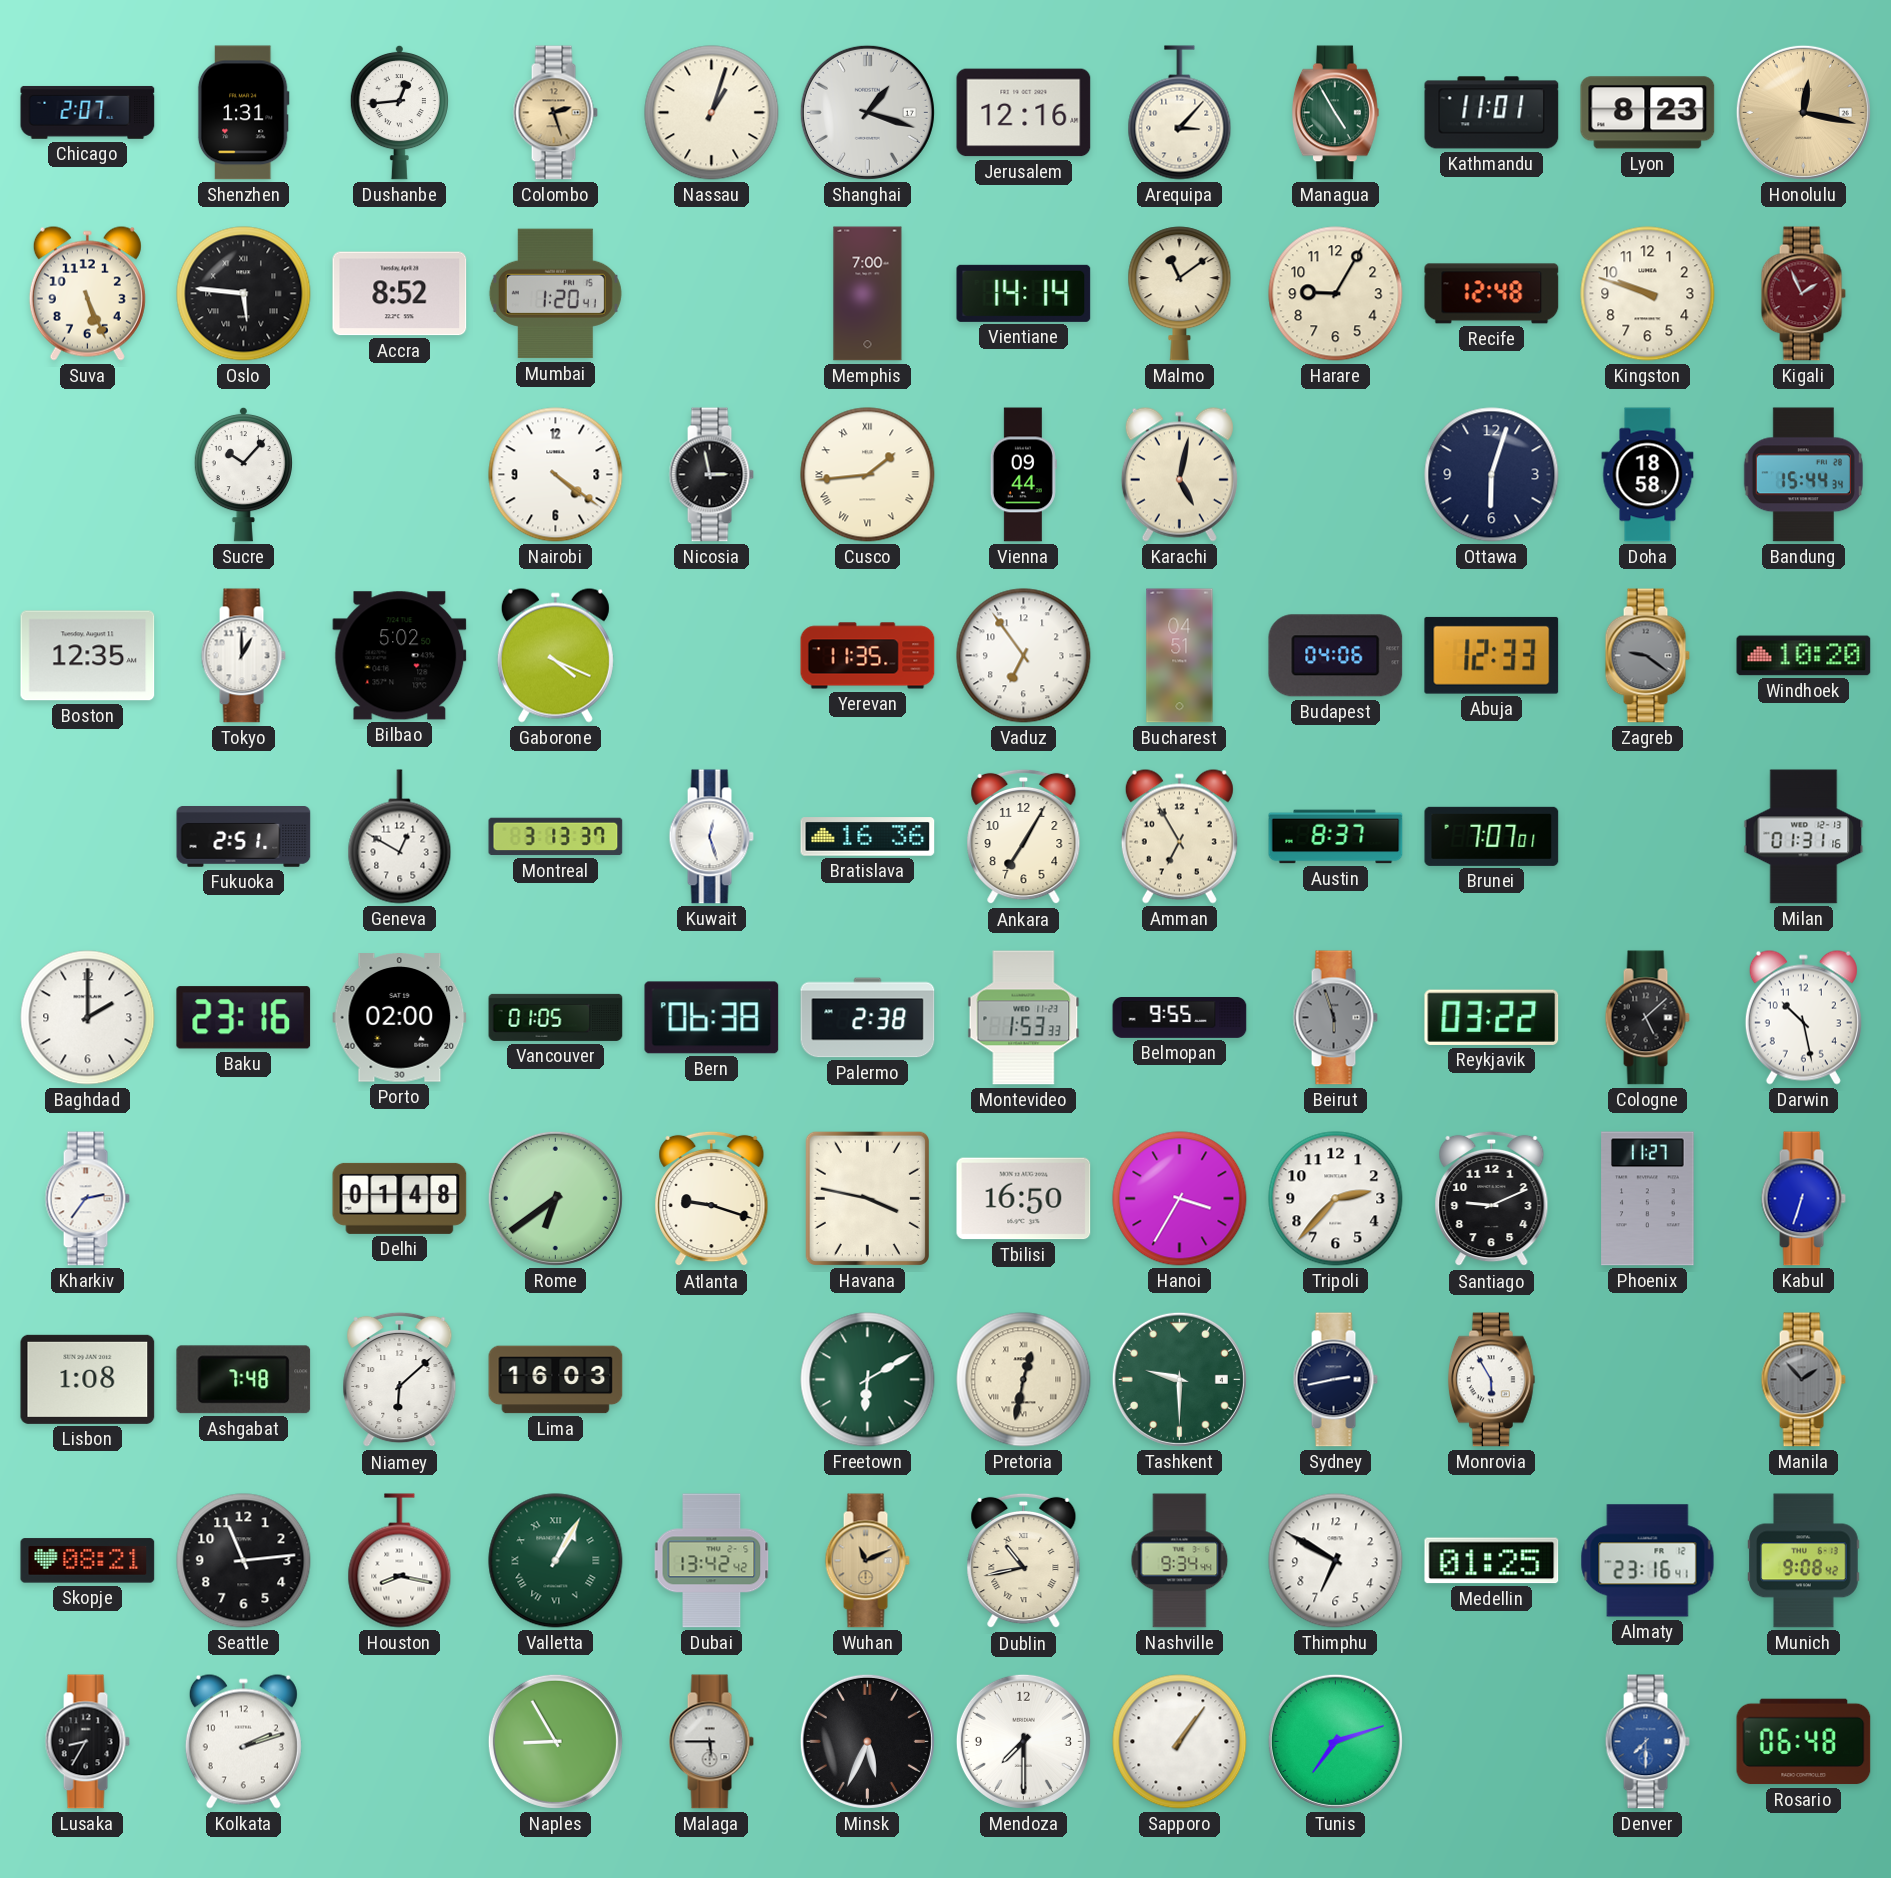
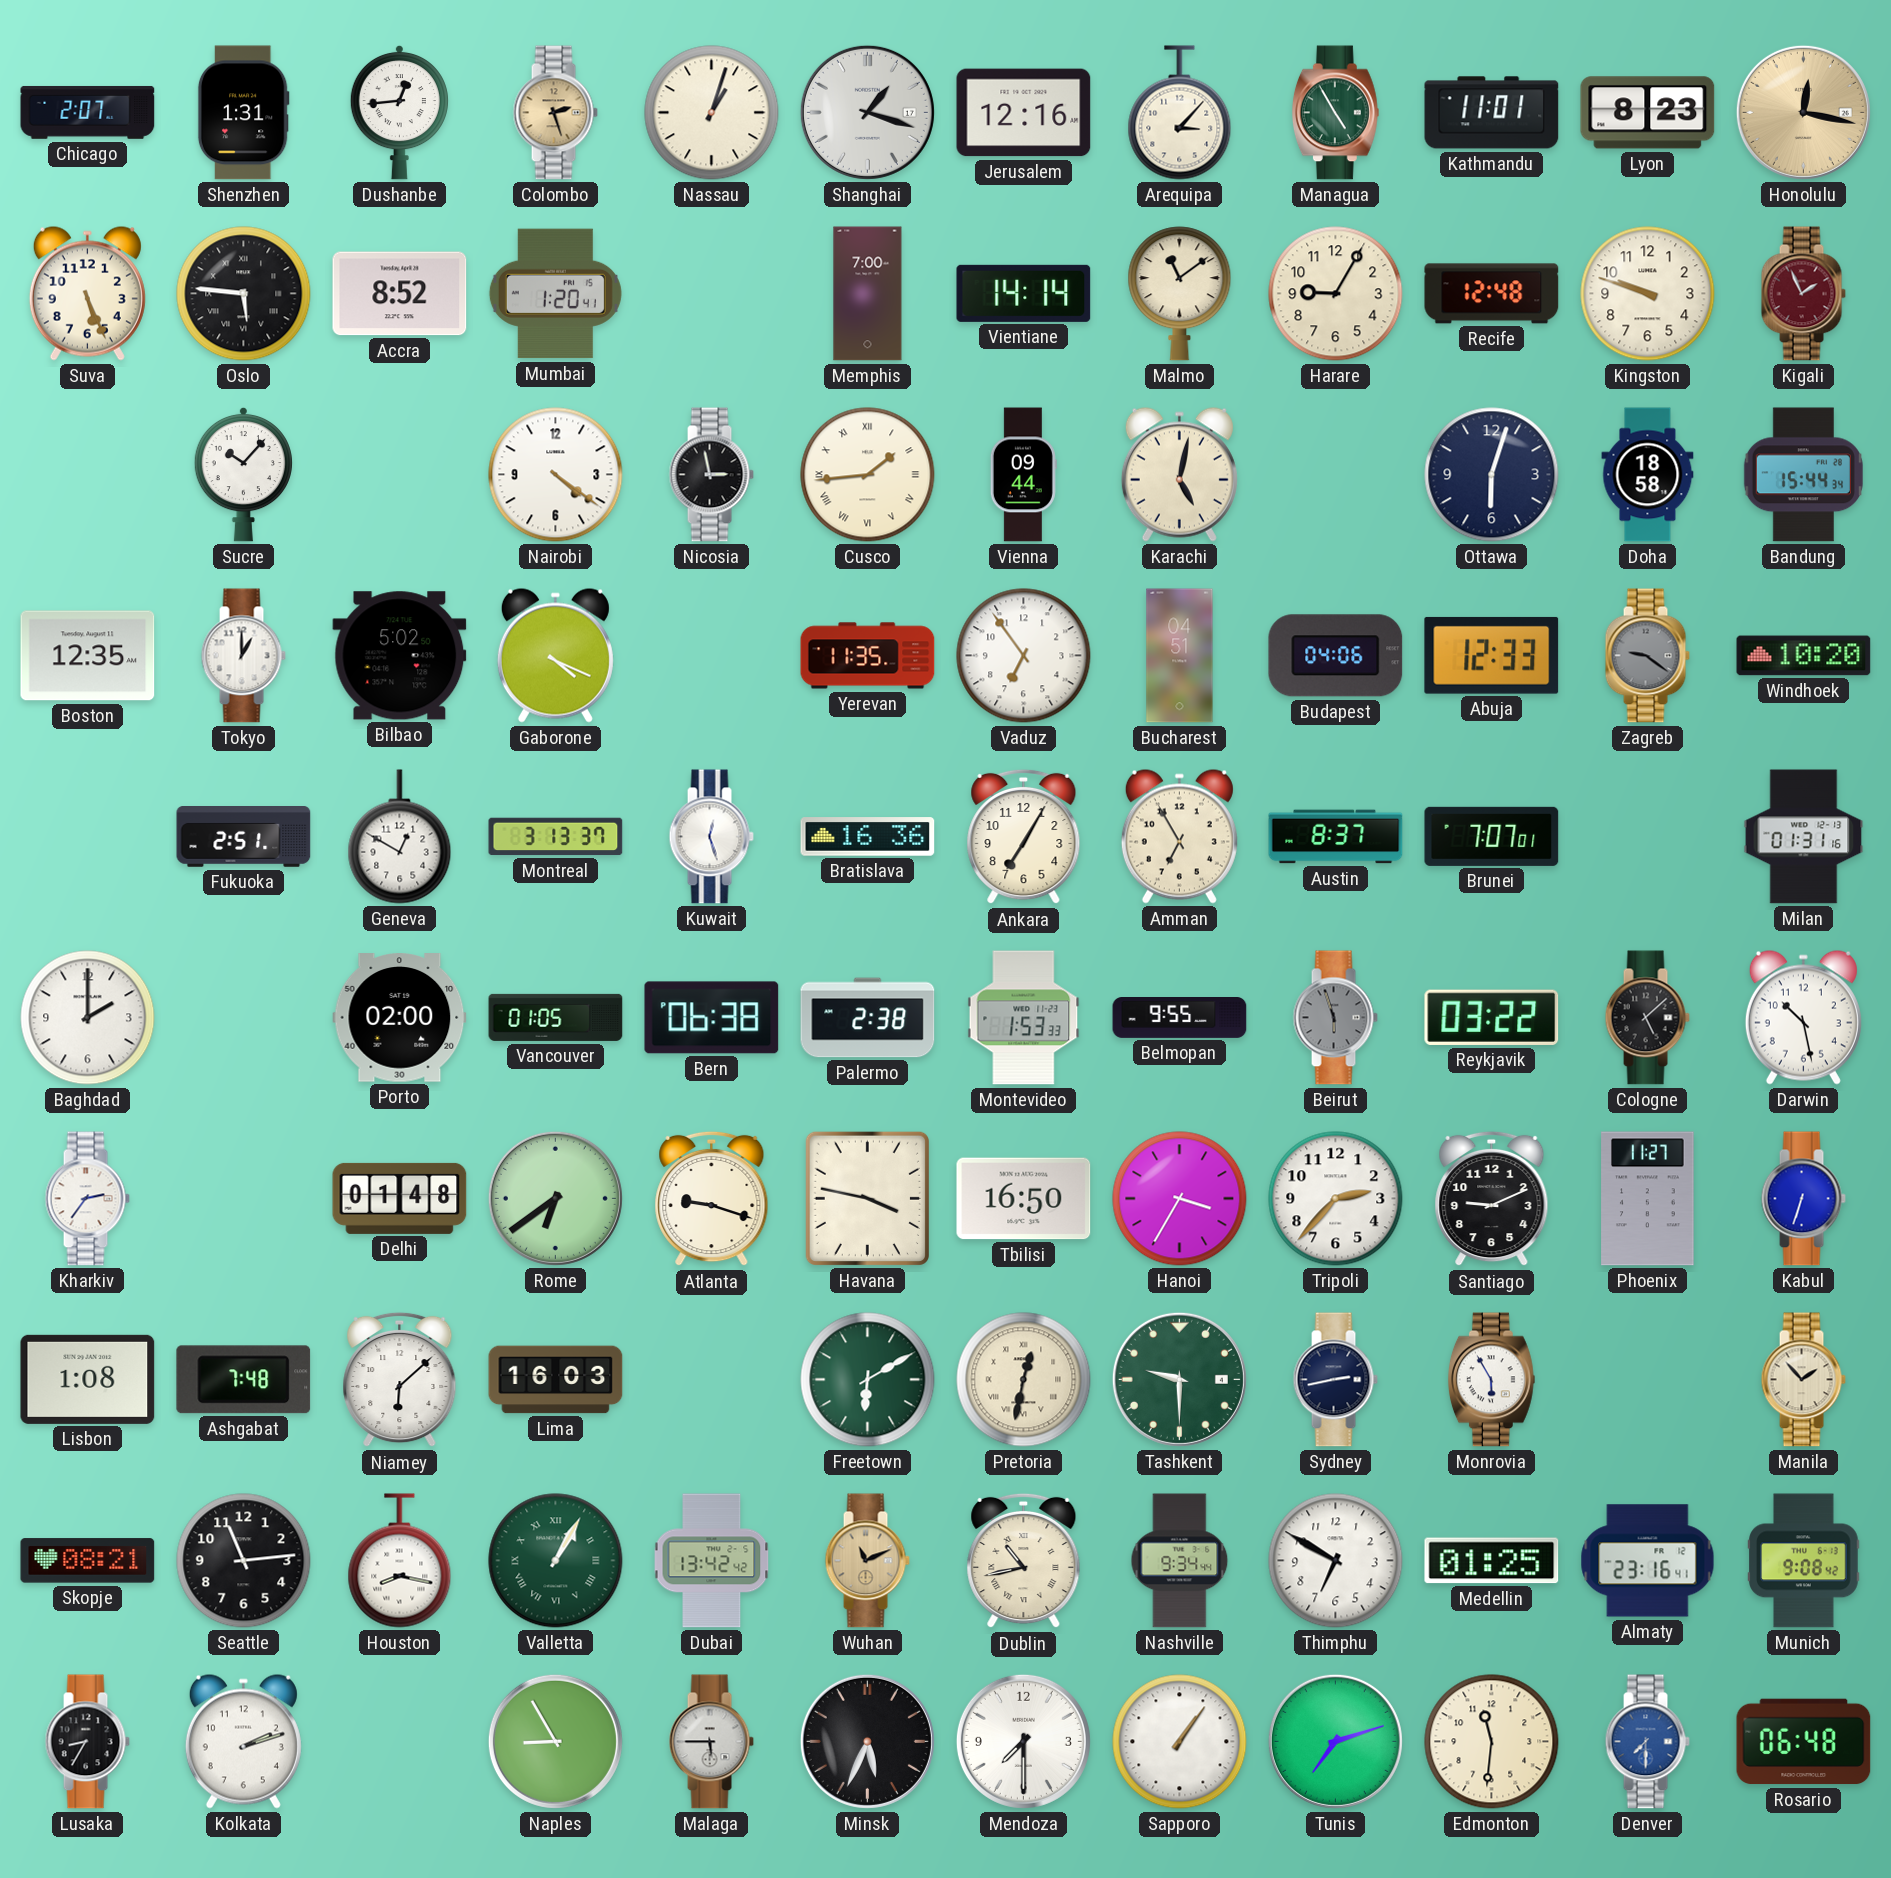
Baku: 23:16 -> none
Manila dial: grey -> cream
Edmonton: none -> 11:31
